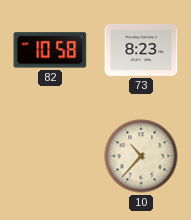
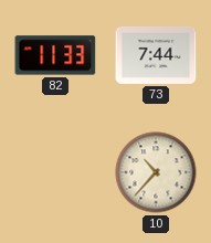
82: 10:58 -> 11:33
73: 8:23 -> 7:44
